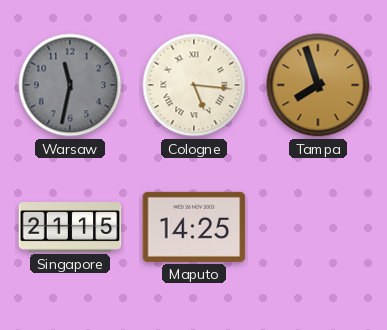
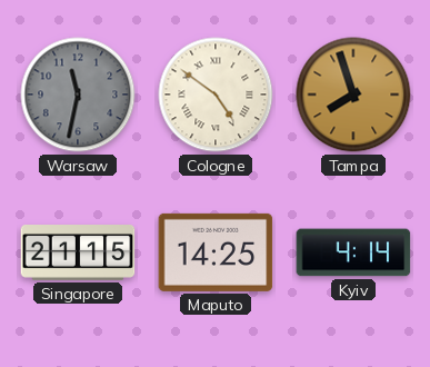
Cologne: 5:16 -> 4:51
Kyiv: none -> 4:14
